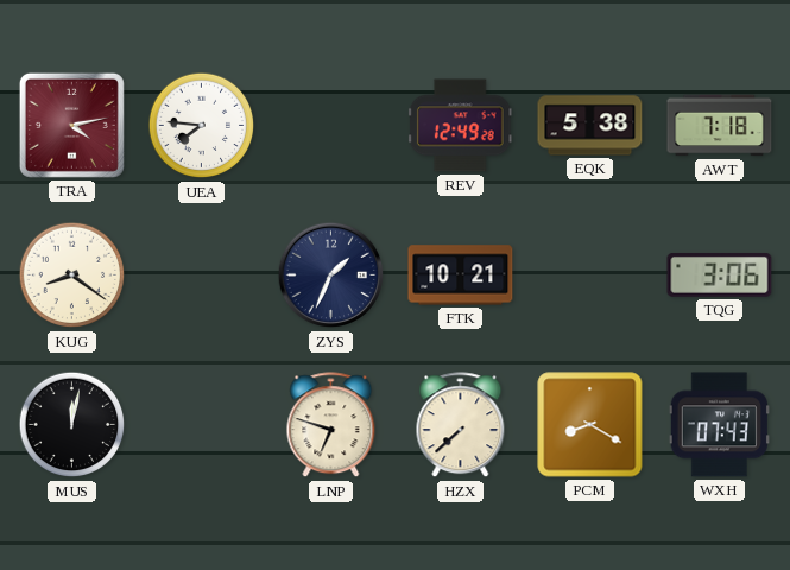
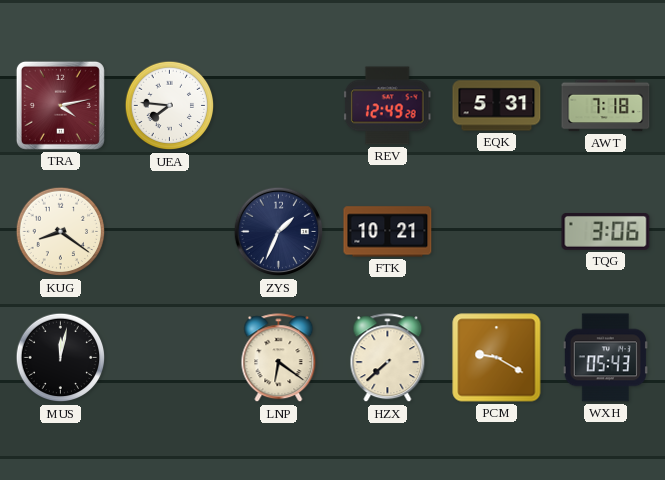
EQK: 5:38 -> 5:31
LNP: 6:48 -> 6:21
PCM: 8:20 -> 9:20
WXH: 07:43 -> 05:43
